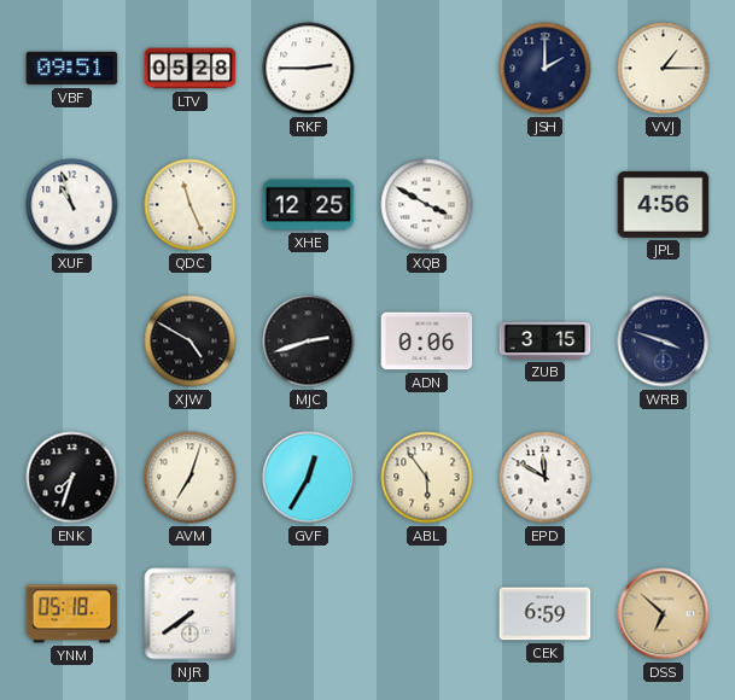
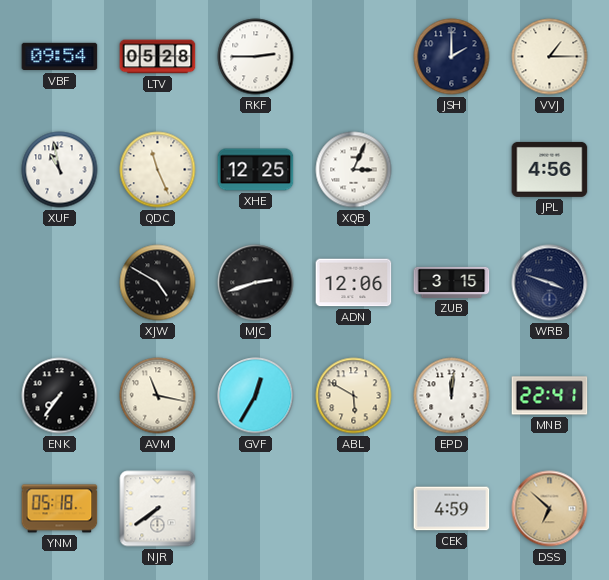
VBF: 09:51 -> 09:54
XUF: 10:57 -> 10:58
XQB: 3:50 -> 3:04
ADN: 0:06 -> 12:06
ENK: 7:33 -> 7:36
AVM: 7:03 -> 11:17
ABL: 5:54 -> 5:50
EPD: 11:50 -> 12:01
MNB: none -> 22:41
CEK: 6:59 -> 4:59
